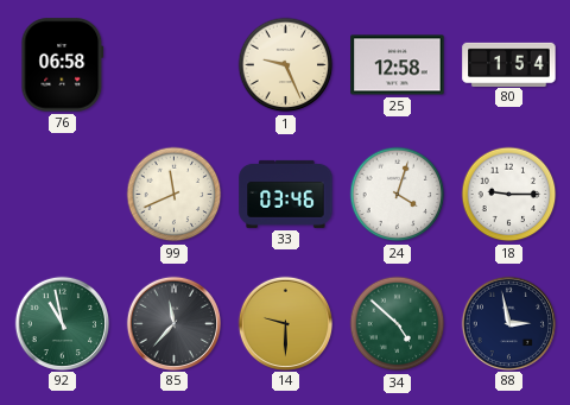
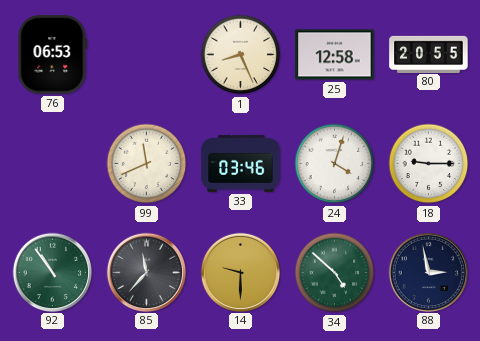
76: 06:58 -> 06:53
1: 9:26 -> 8:26
80: 1:54 -> 20:55
92: 10:58 -> 10:54
